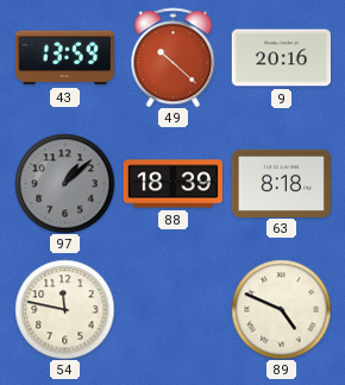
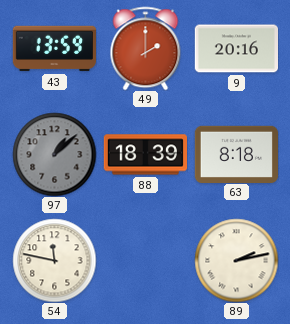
49: 10:22 -> 2:00
89: 4:49 -> 2:13
